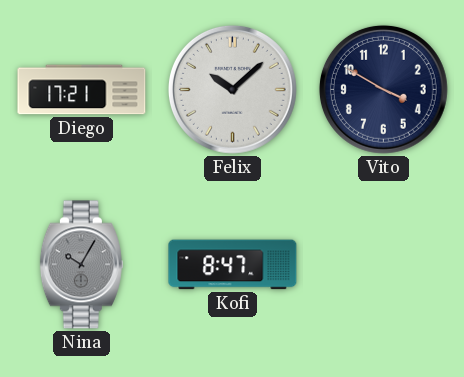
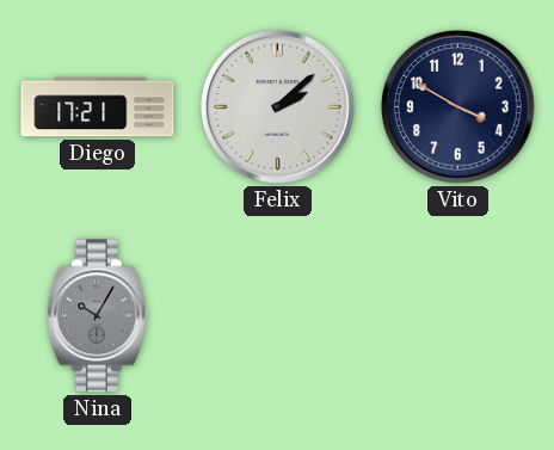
Felix: 10:08 -> 2:08
Kofi: 8:47 -> none
